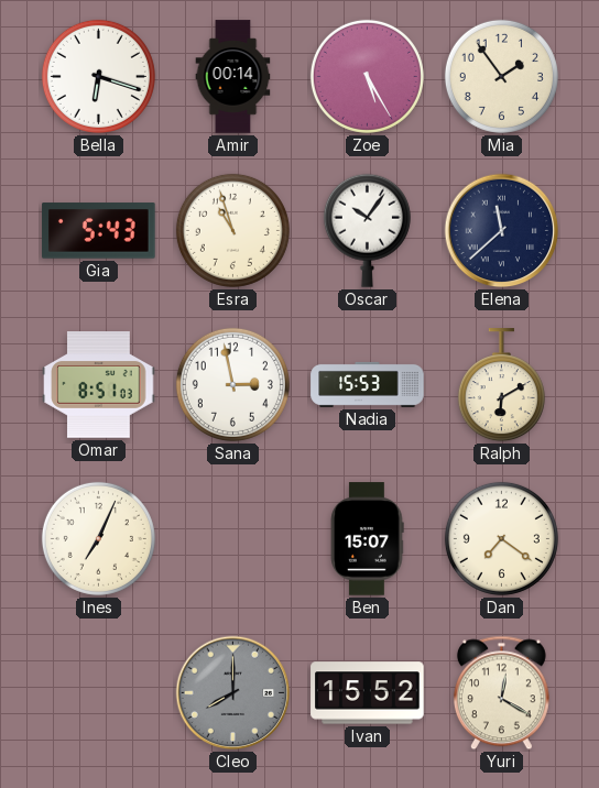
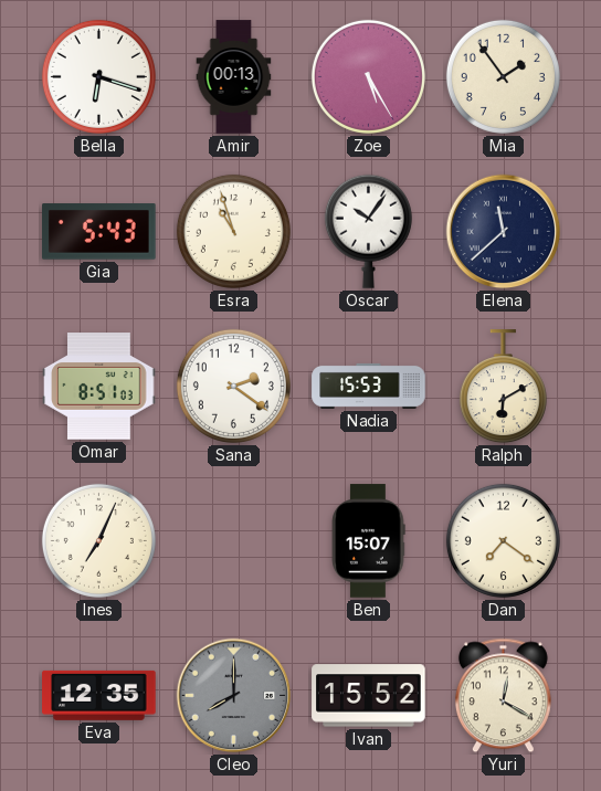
Amir: 00:14 -> 00:13
Sana: 2:58 -> 2:21
Eva: none -> 12:35
